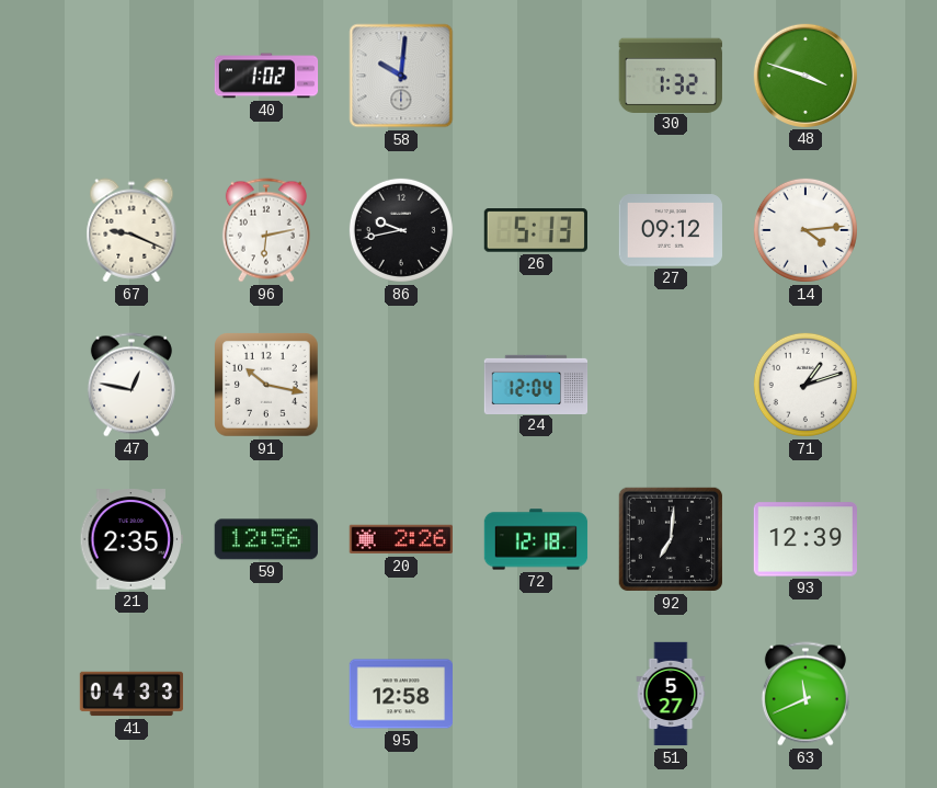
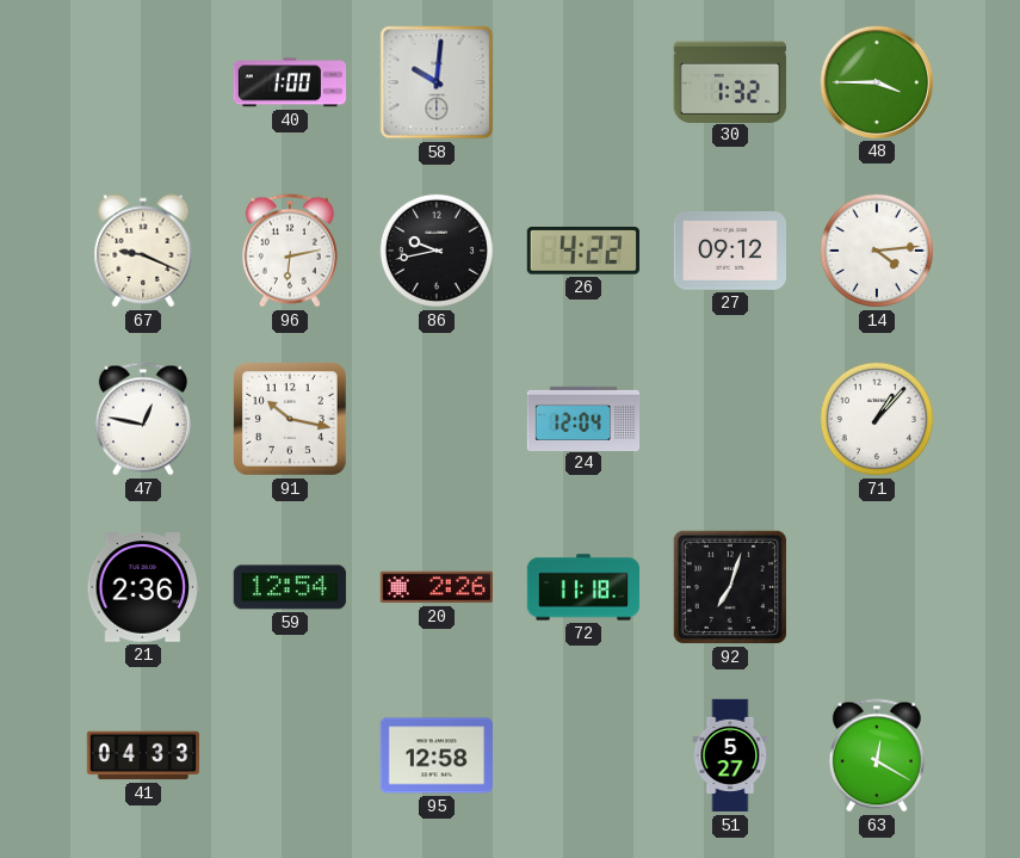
40: 1:02 -> 1:00
48: 3:48 -> 3:45
26: 5:13 -> 4:22
71: 1:12 -> 1:07
21: 2:35 -> 2:36
59: 12:56 -> 12:54
72: 12:18 -> 11:18
92: 7:01 -> 7:03
93: 12:39 -> none
63: 11:41 -> 12:20
